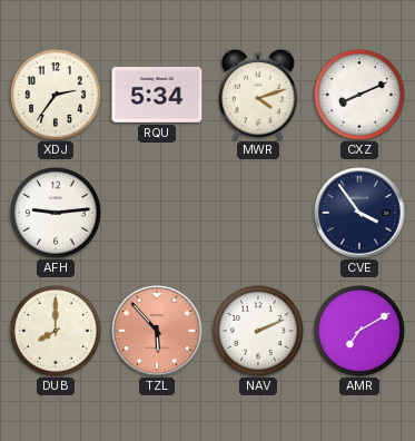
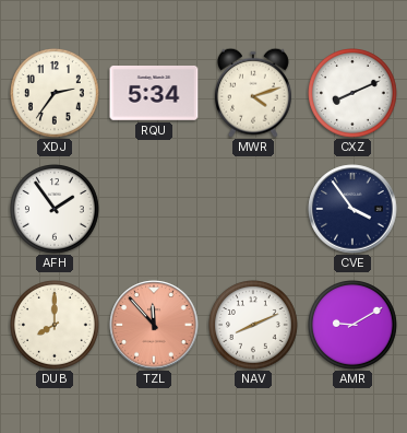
AFH: 9:14 -> 1:54
TZL: 5:53 -> 11:53
NAV: 2:11 -> 8:11
AMR: 7:10 -> 9:10
